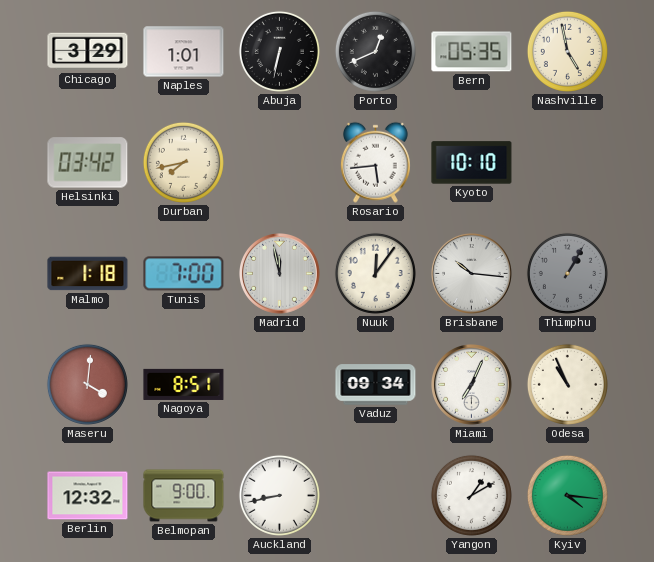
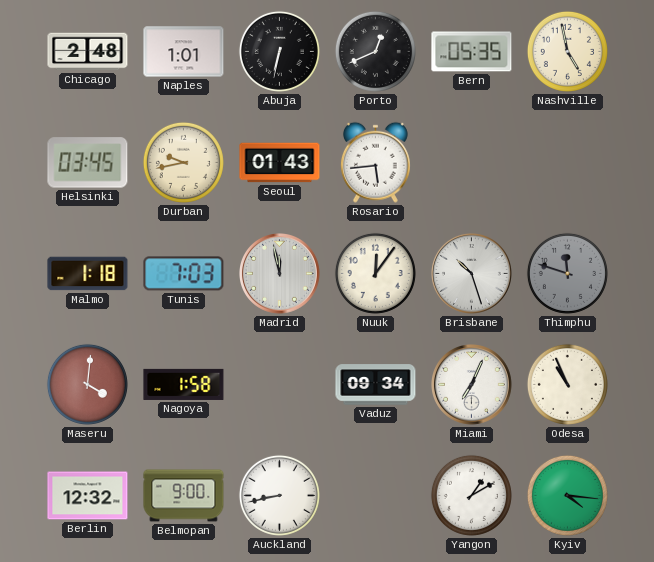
Chicago: 3:29 -> 2:48
Helsinki: 03:42 -> 03:45
Durban: 7:43 -> 9:43
Seoul: none -> 01:43
Kyoto: 10:10 -> none
Tunis: 7:00 -> 7:03
Brisbane: 10:16 -> 10:27
Thimphu: 1:05 -> 11:48
Nagoya: 8:51 -> 1:58
